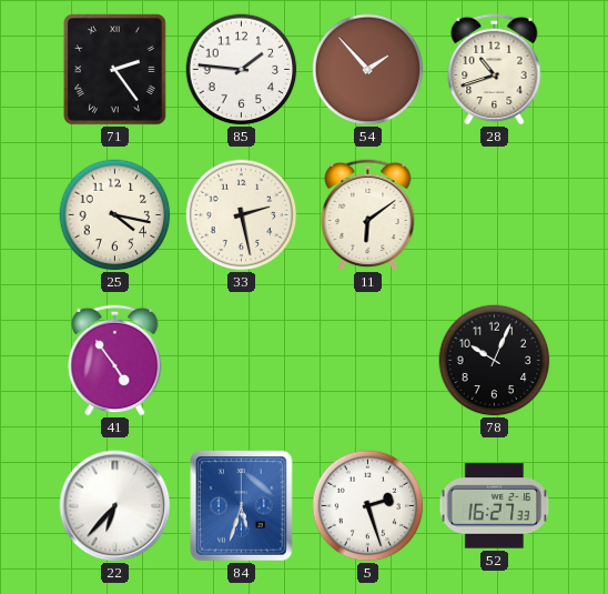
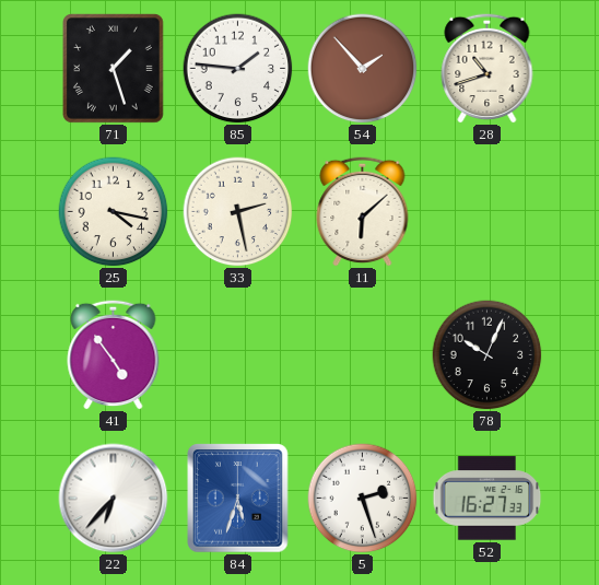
71: 2:24 -> 1:27
11: 6:09 -> 6:08
